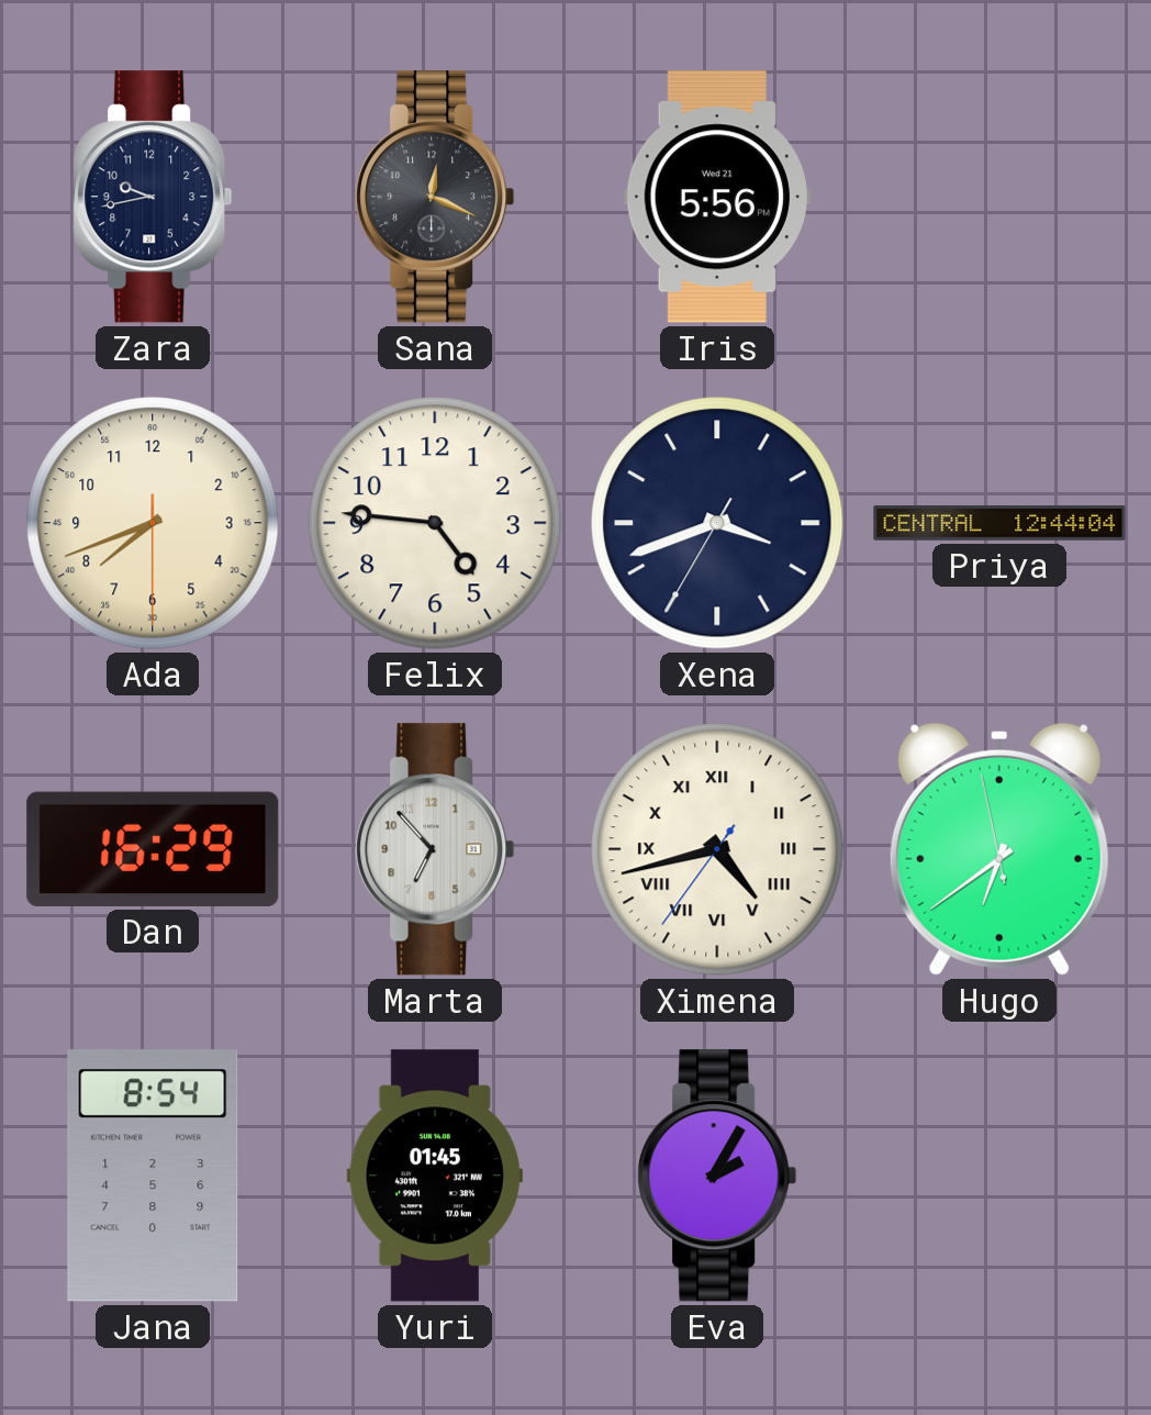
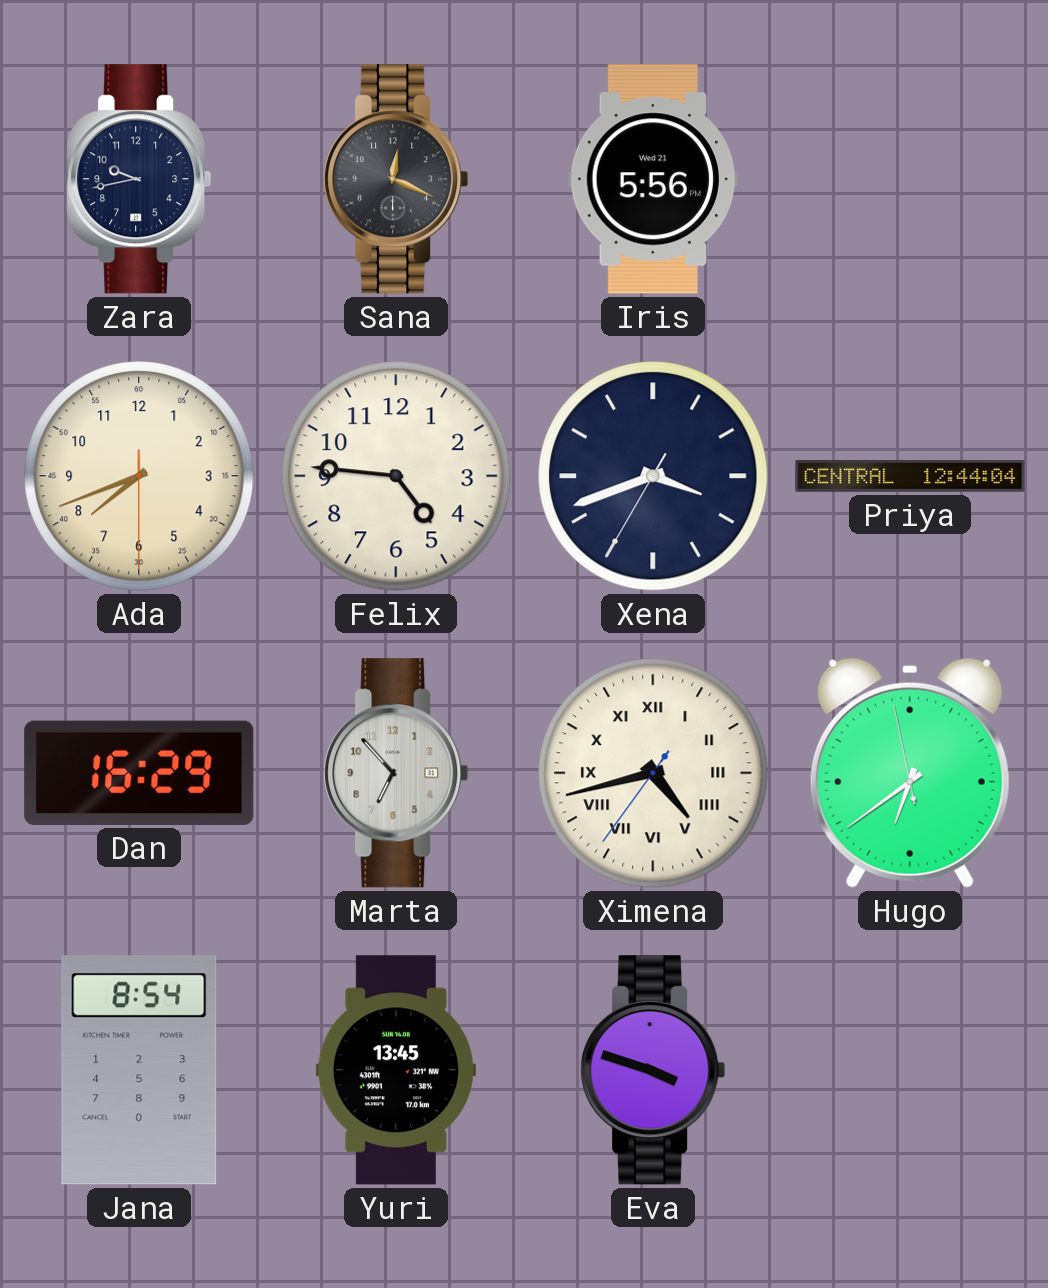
Yuri: 01:45 -> 13:45
Eva: 2:05 -> 3:48
